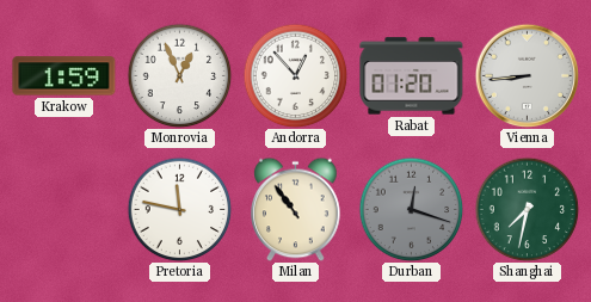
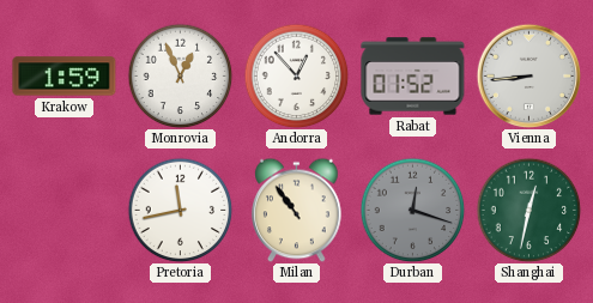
Rabat: 01:20 -> 01:52
Pretoria: 11:47 -> 11:43
Shanghai: 7:32 -> 12:32
